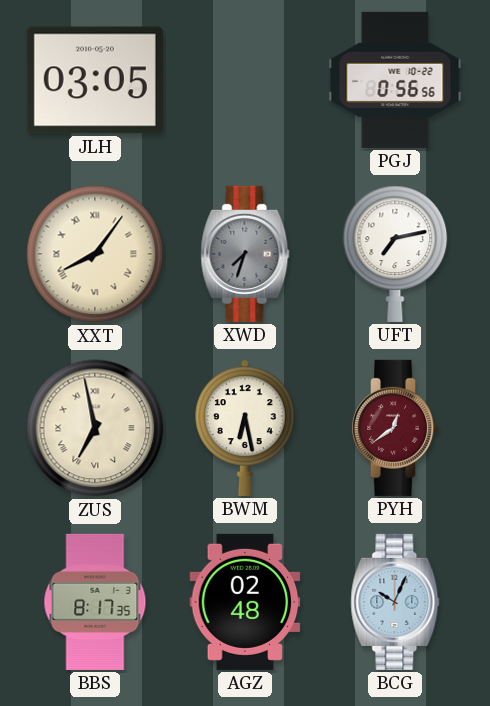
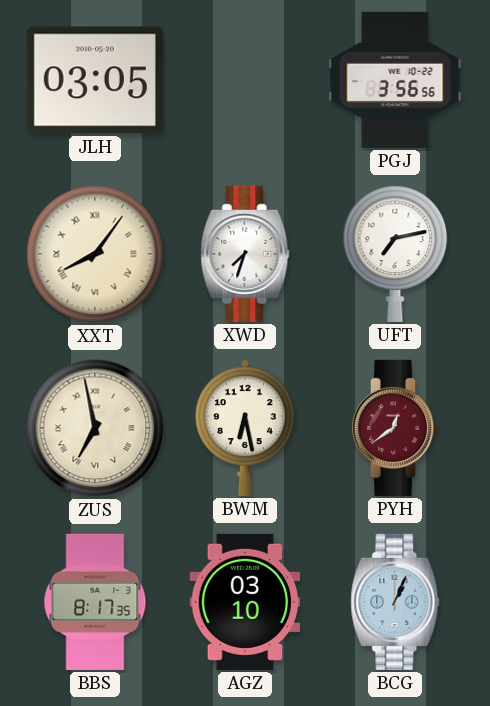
PGJ: 0:56 -> 3:56
XWD dial: grey -> white
AGZ: 02:48 -> 03:10
BCG: 10:04 -> 1:04
